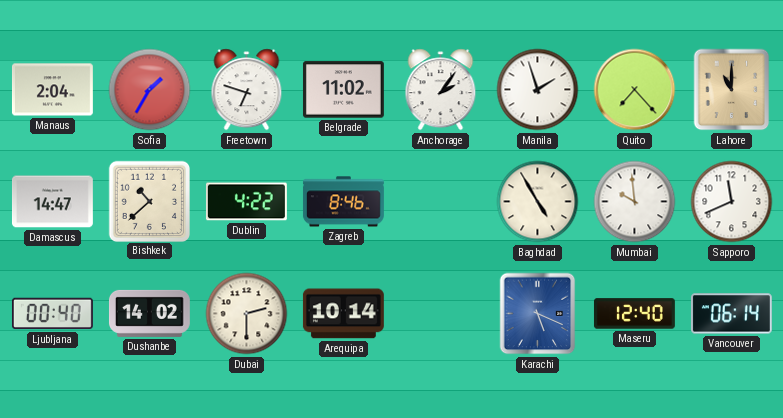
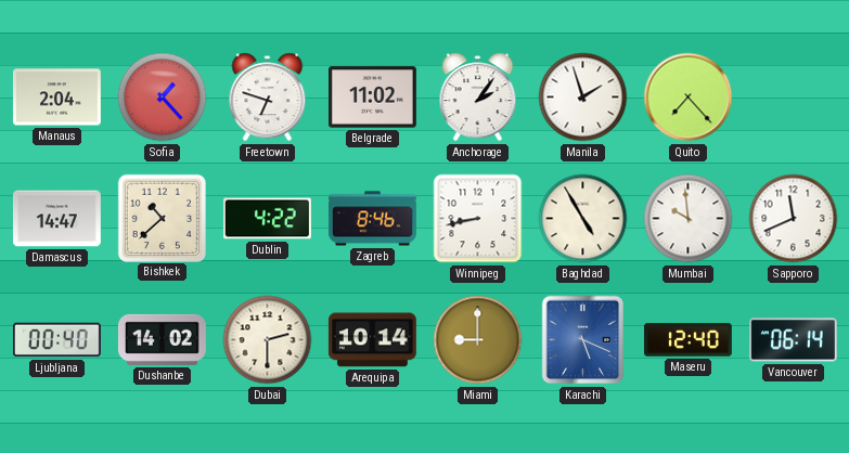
Sofia: 1:35 -> 1:23
Lahore: 11:00 -> none
Winnipeg: none -> 8:43
Miami: none -> 9:00
